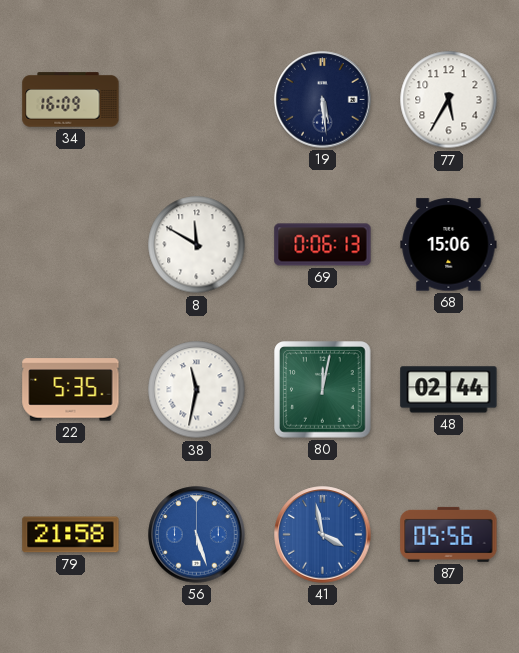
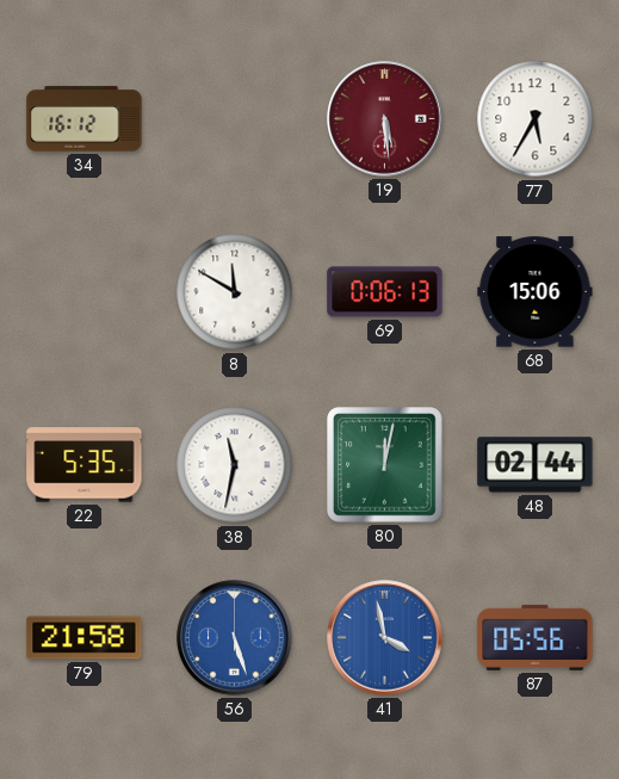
34: 16:09 -> 16:12
19 dial: navy -> burgundy
